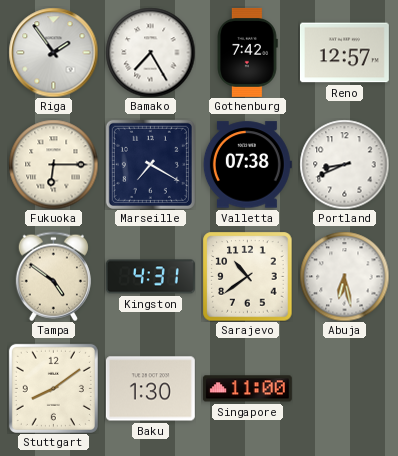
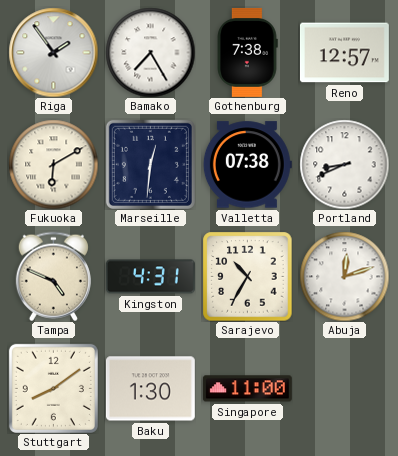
Gothenburg: 7:42 -> 7:38
Fukuoka: 6:15 -> 6:10
Marseille: 7:20 -> 12:31
Tampa: 4:51 -> 4:49
Sarajevo: 10:39 -> 10:35
Abuja: 6:28 -> 12:12
